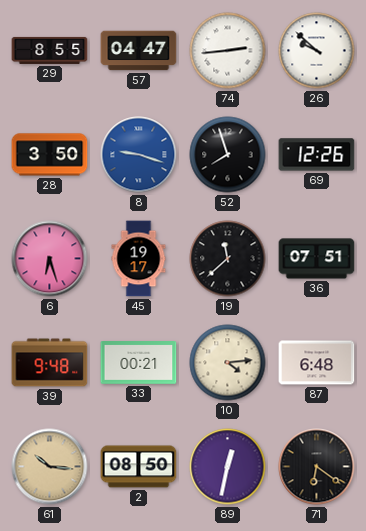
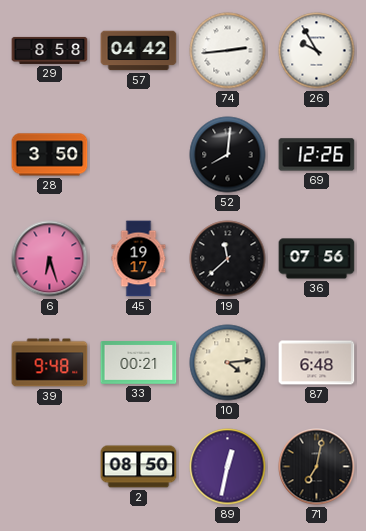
29: 8:55 -> 8:58
57: 04:47 -> 04:42
26: 9:52 -> 9:55
8: 9:18 -> none
52: 7:57 -> 8:01
36: 07:51 -> 07:56
61: 10:16 -> none
71: 6:21 -> 7:02
